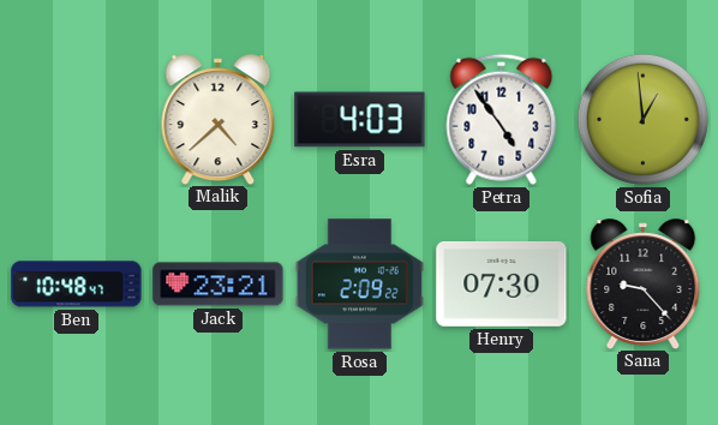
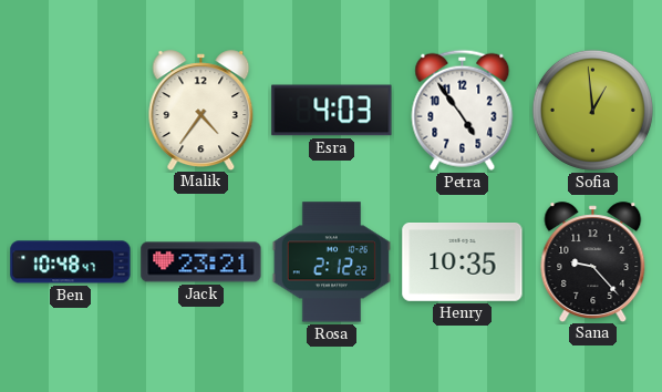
Malik: 4:38 -> 4:36
Rosa: 2:09 -> 2:12
Henry: 07:30 -> 10:35
